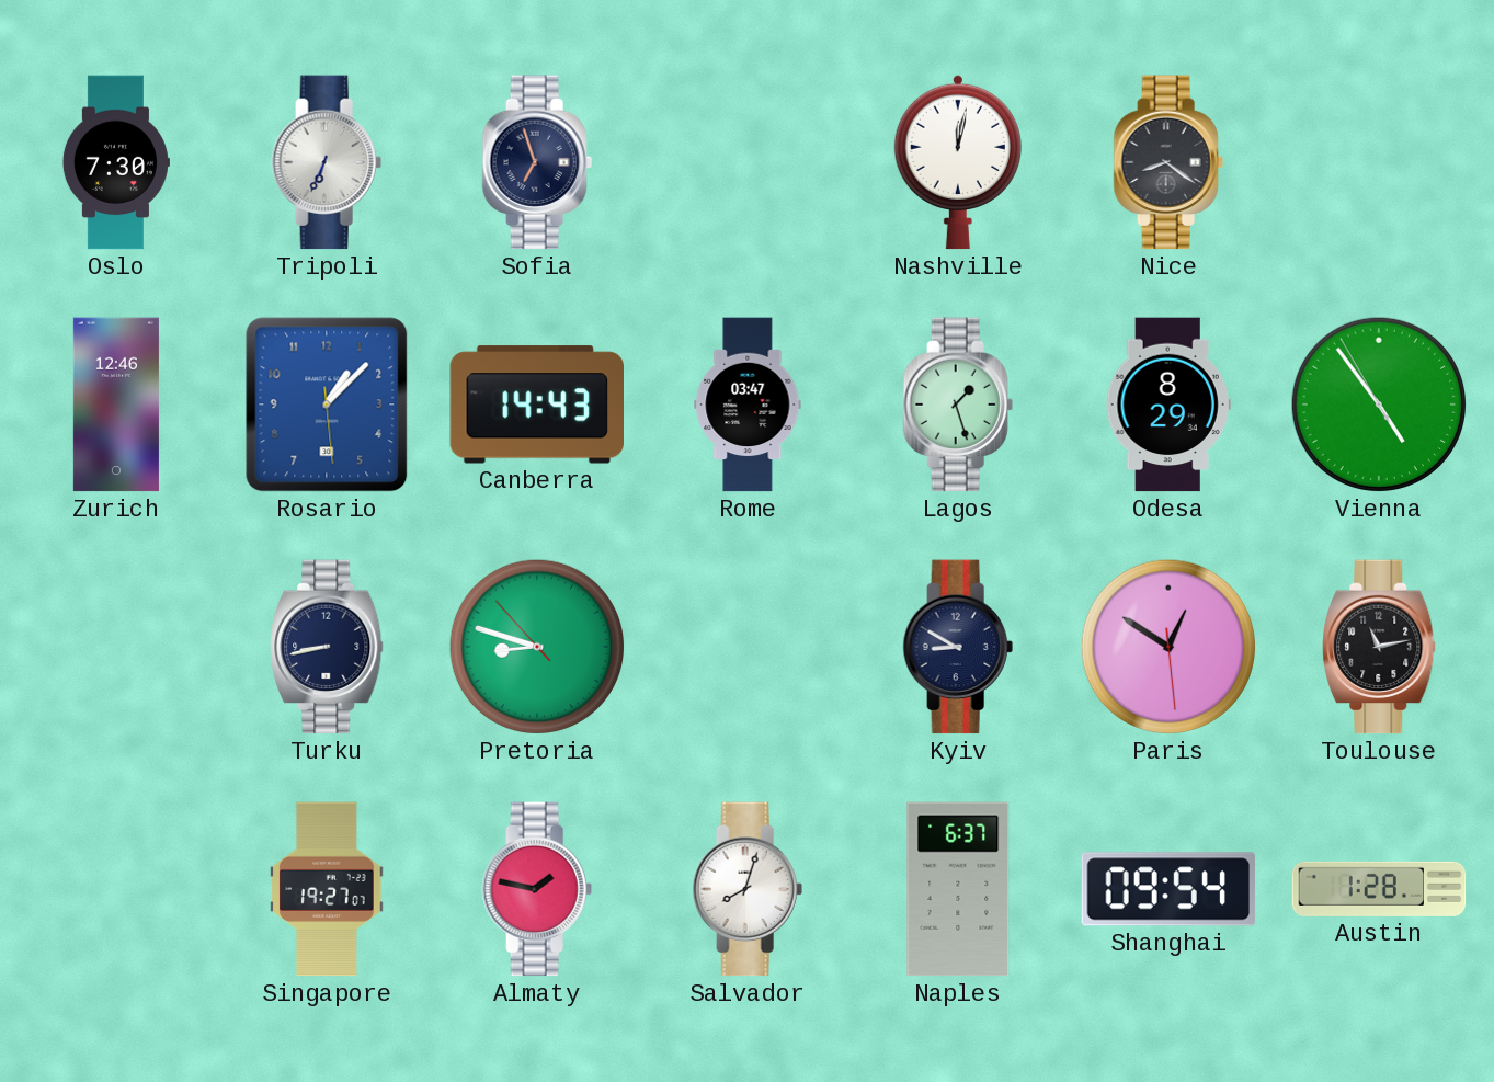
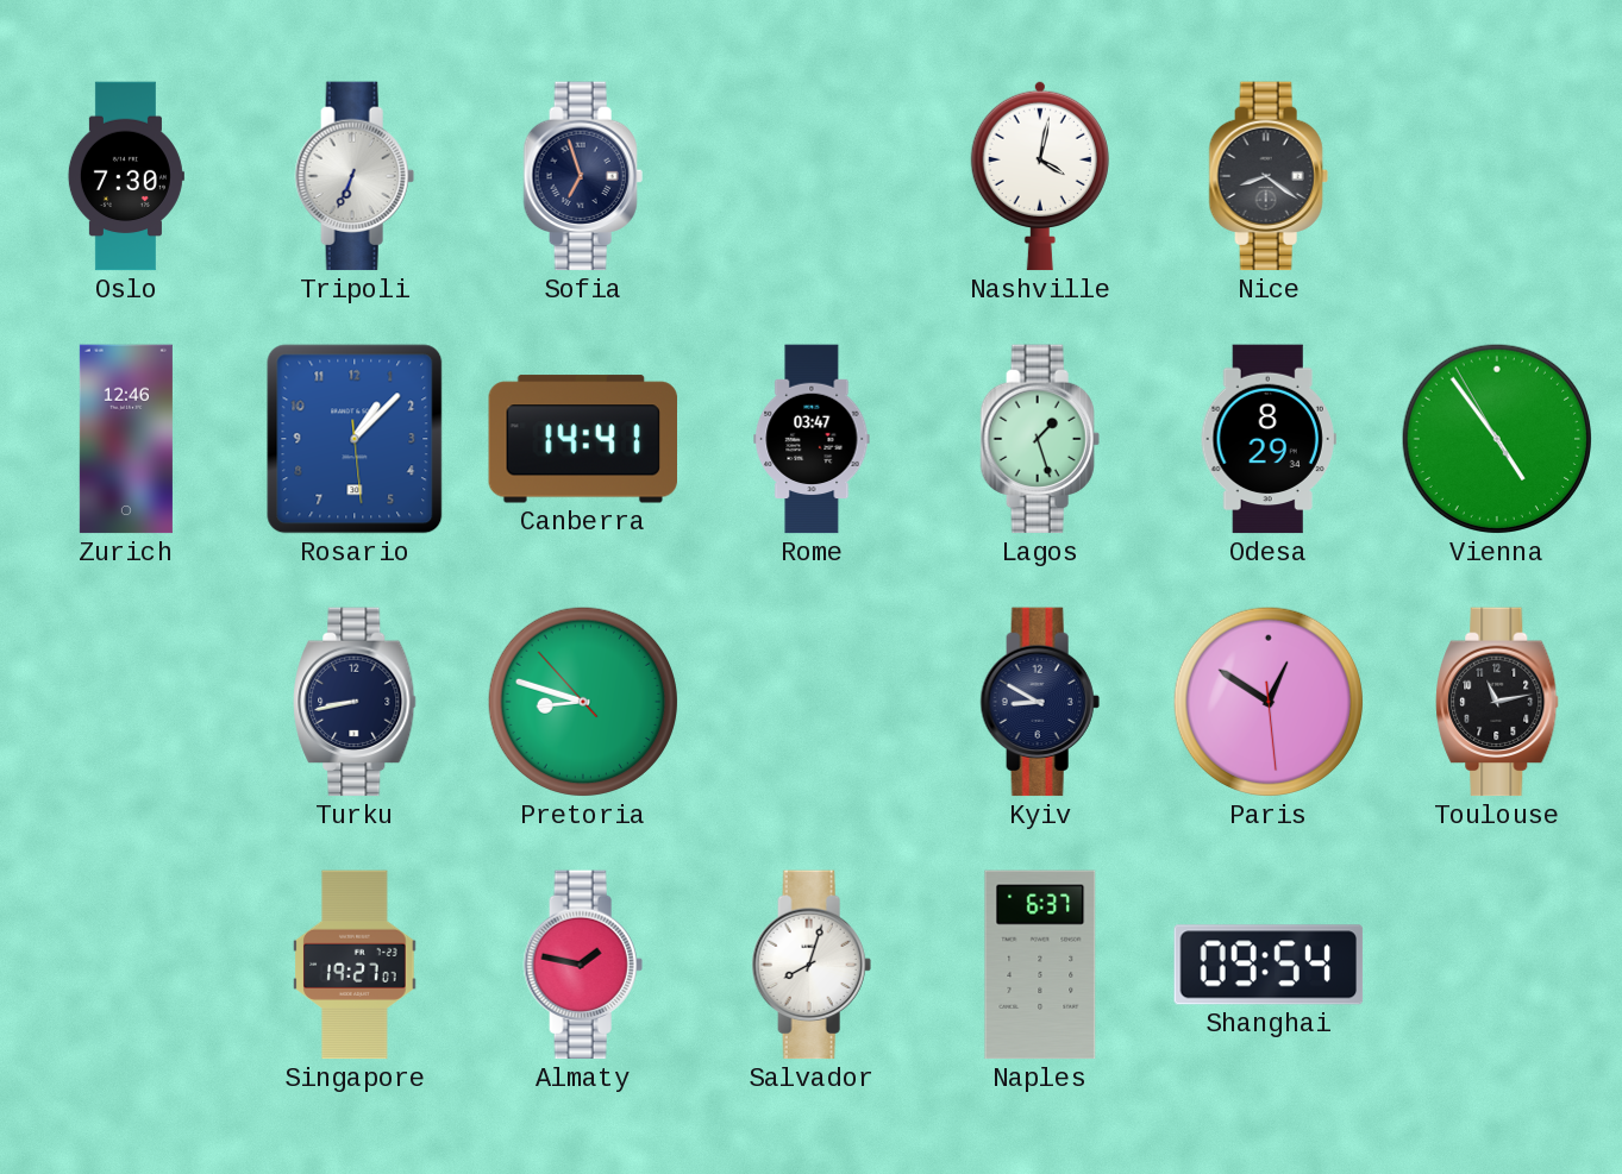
Nashville: 12:02 -> 4:02
Canberra: 14:43 -> 14:41
Austin: 1:28 -> none
